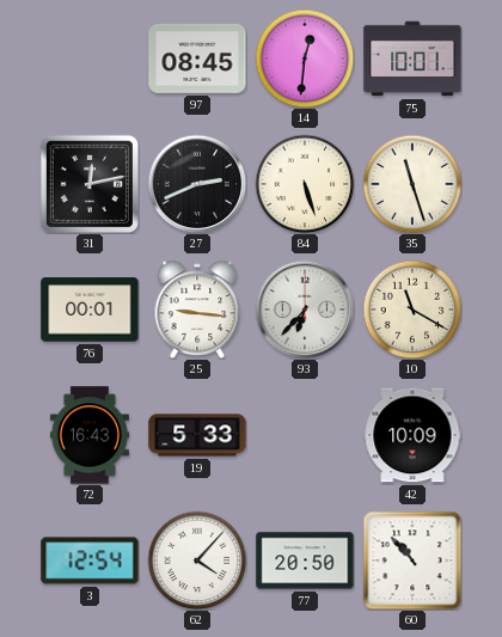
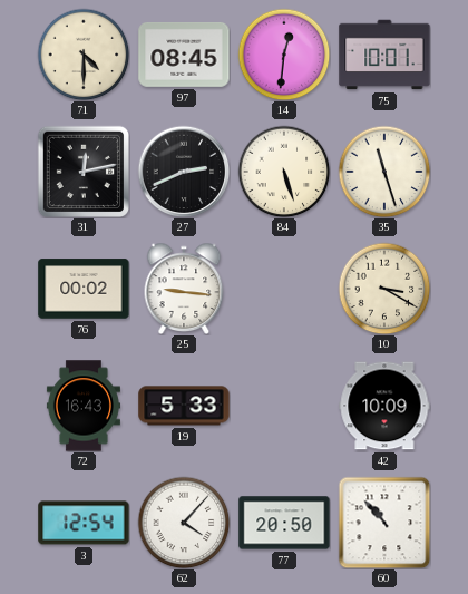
71: none -> 4:30
76: 00:01 -> 00:02
93: 6:37 -> none
10: 11:20 -> 3:20
